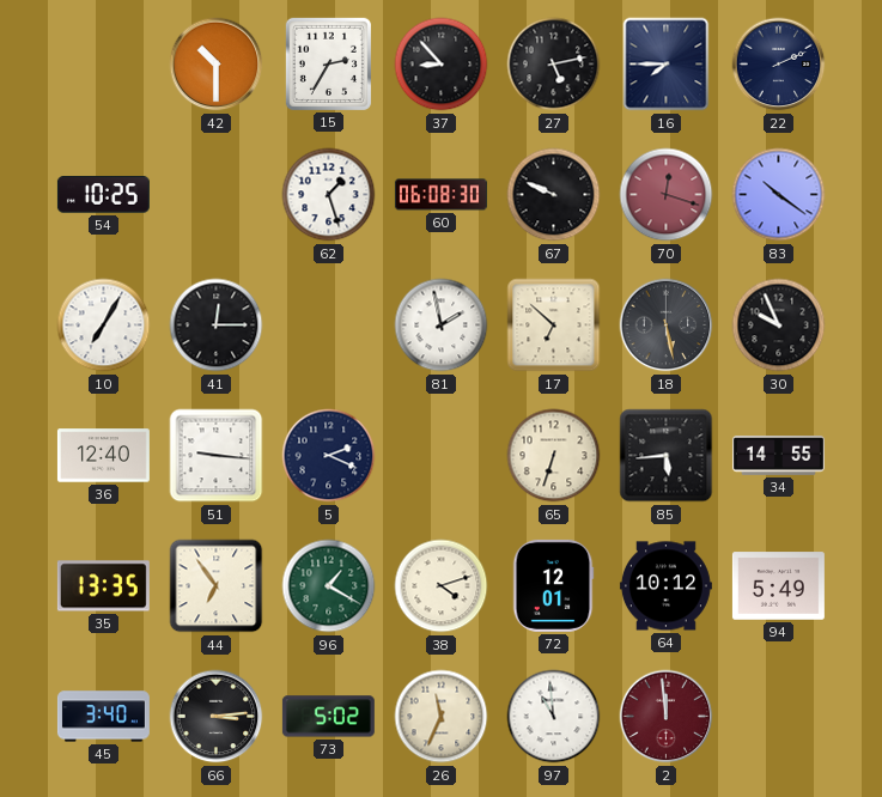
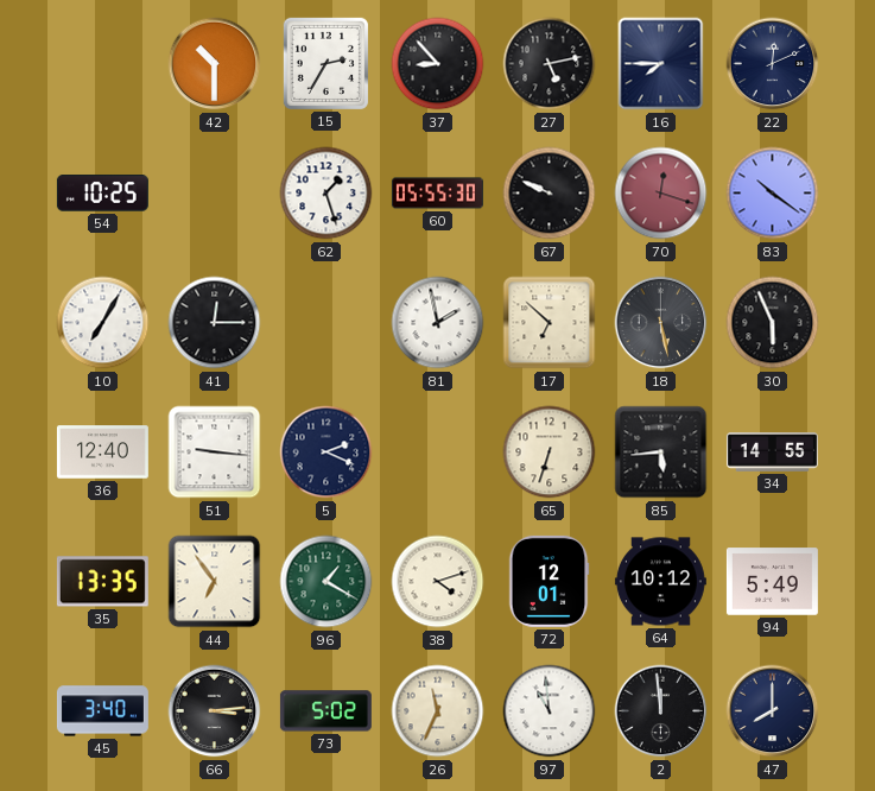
22: 2:11 -> 12:11
60: 06:08 -> 05:55
30: 9:56 -> 5:56
2 dial: burgundy -> black
47: none -> 8:00
